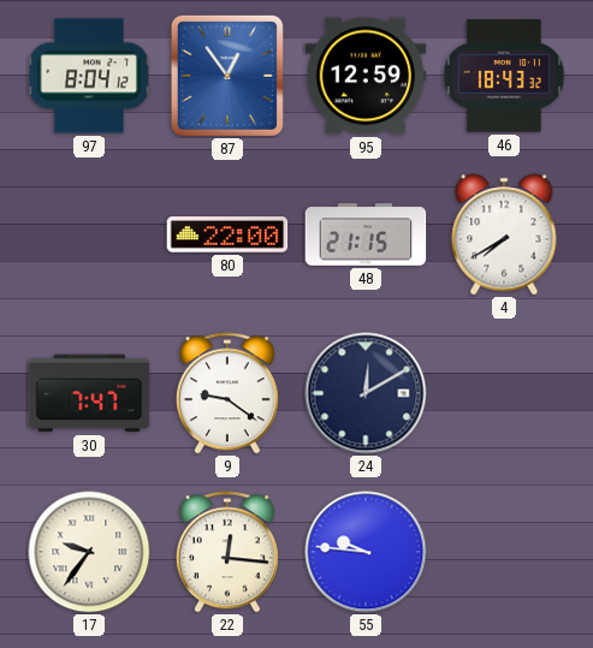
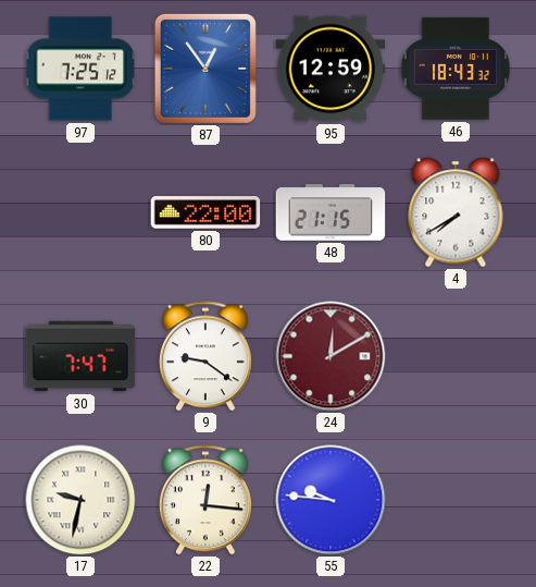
97: 8:04 -> 7:25
24 dial: navy -> burgundy
17: 9:36 -> 9:32
